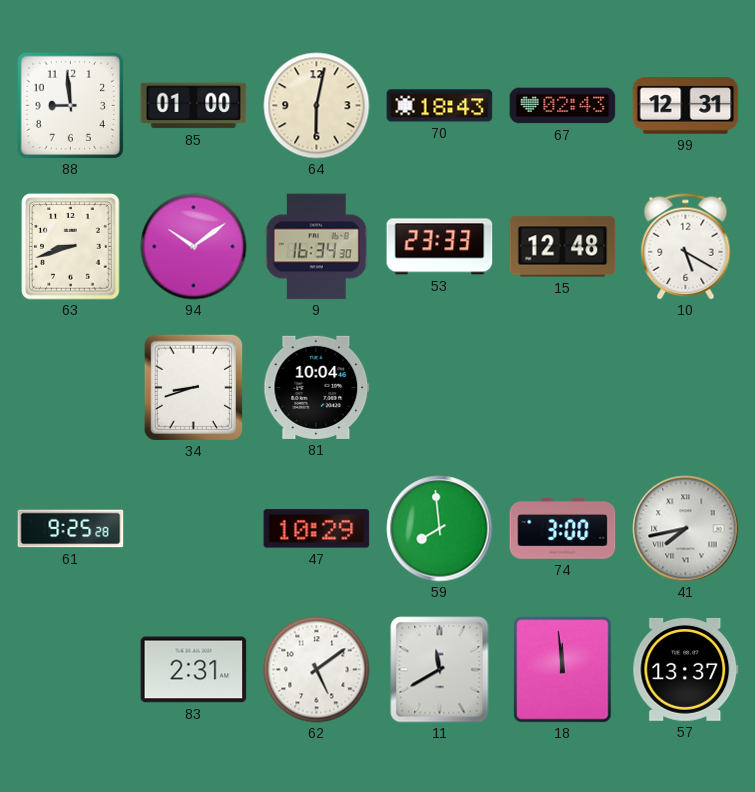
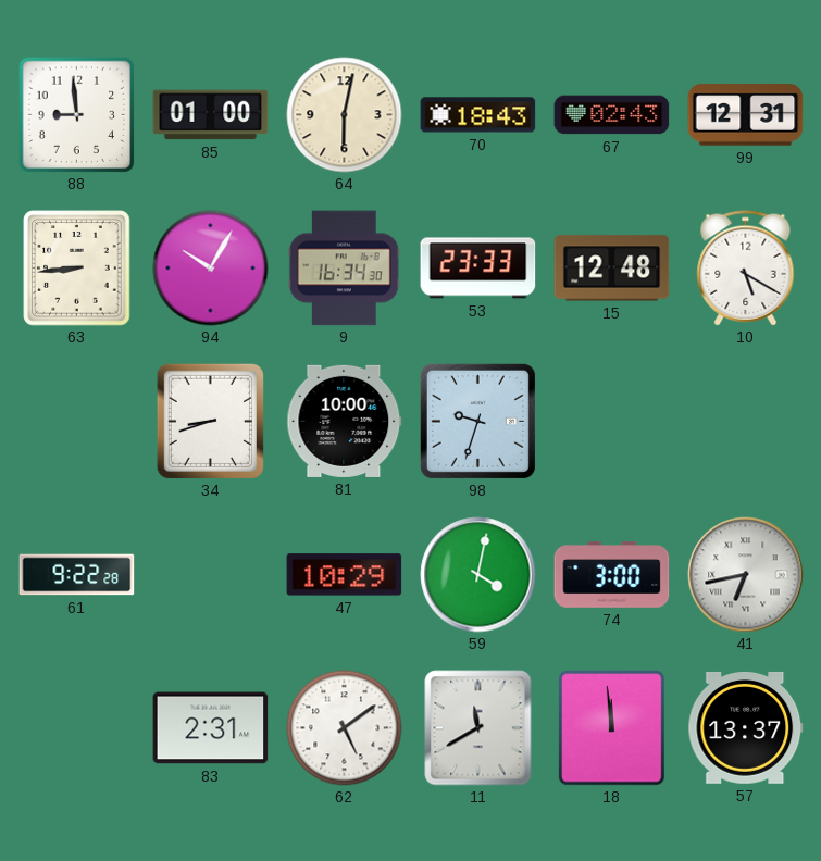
63: 8:42 -> 8:44
94: 10:09 -> 10:05
81: 10:04 -> 10:00
98: none -> 9:33
61: 9:25 -> 9:22
59: 7:59 -> 4:02
41: 7:43 -> 6:43
